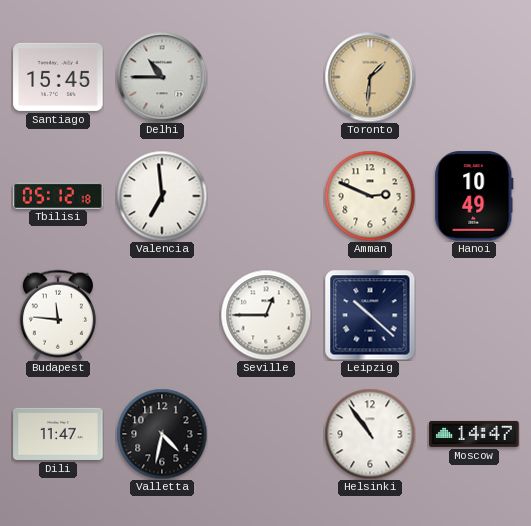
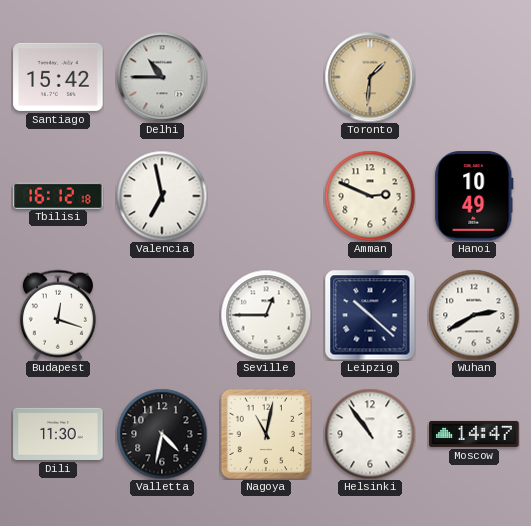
Santiago: 15:45 -> 15:42
Tbilisi: 05:12 -> 16:12
Valencia: 6:59 -> 6:58
Budapest: 11:46 -> 12:18
Wuhan: none -> 2:40
Dili: 11:47 -> 11:30
Nagoya: none -> 11:02
